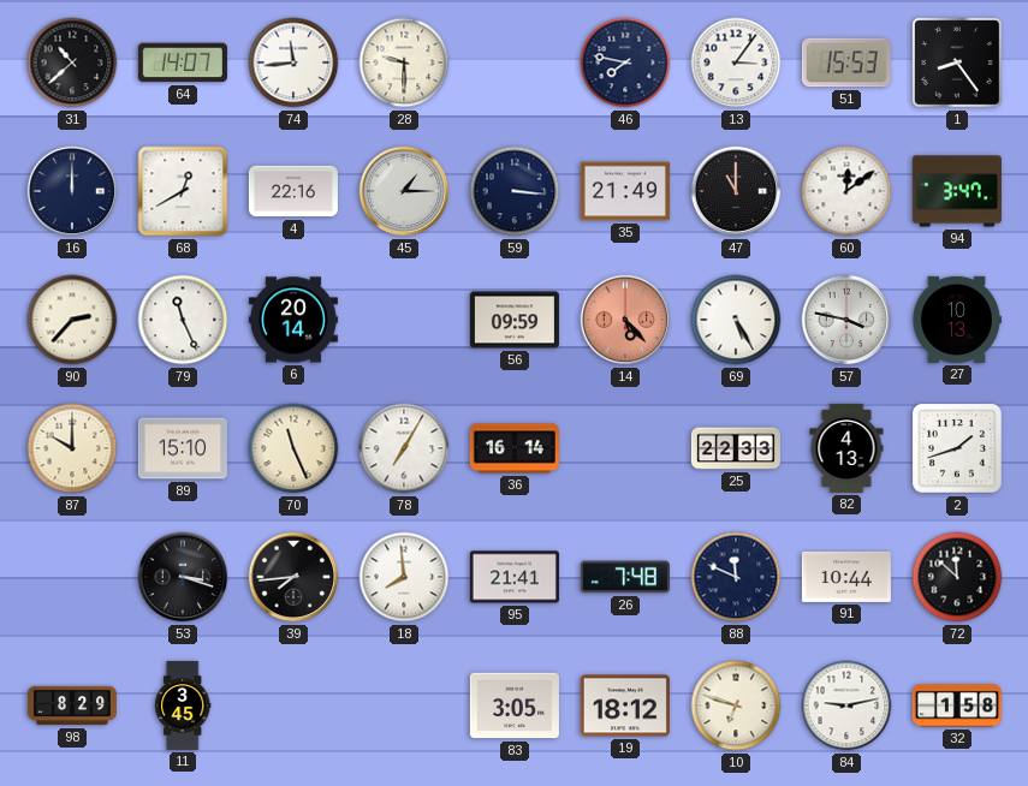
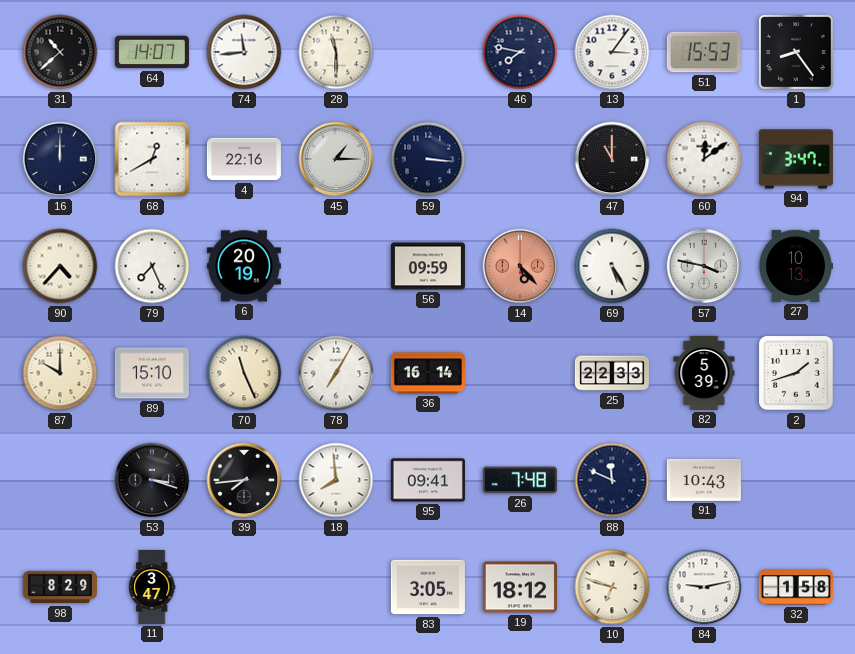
28: 9:30 -> 11:30
35: 21:49 -> none
90: 2:37 -> 4:37
79: 11:26 -> 7:26
6: 20:14 -> 20:19
82: 4:13 -> 5:39
95: 21:41 -> 09:41
91: 10:44 -> 10:43
72: 11:52 -> none
11: 3:45 -> 3:47
